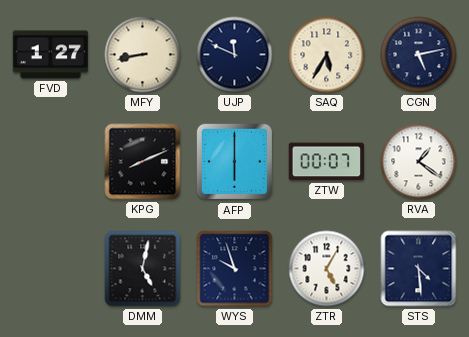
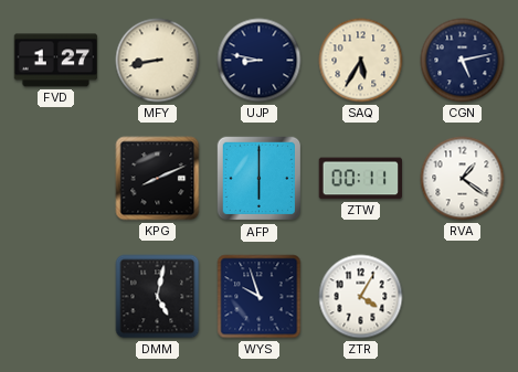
UJP: 11:49 -> 8:47
ZTW: 00:07 -> 00:11
ZTR: 5:05 -> 4:05
STS: 4:29 -> none
